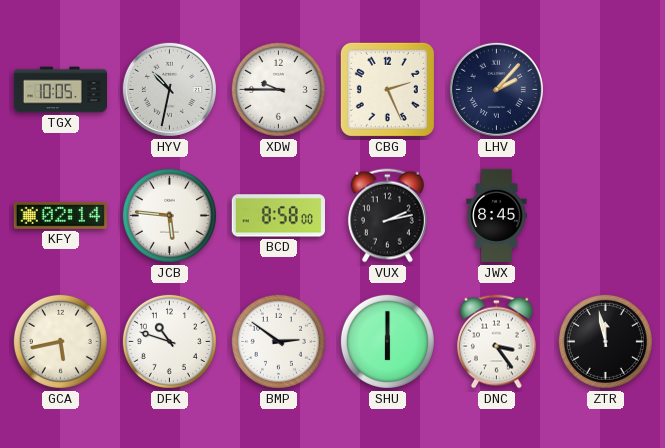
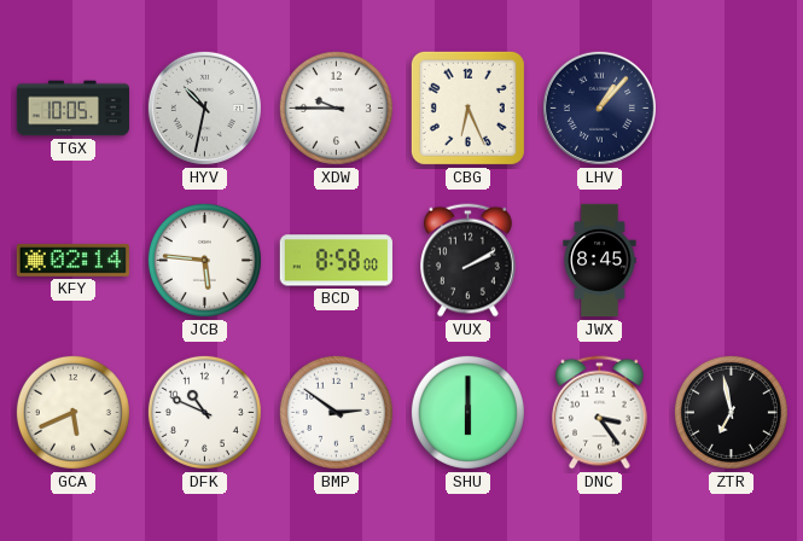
CBG: 2:26 -> 6:26
LHV: 2:07 -> 1:07
VUX: 2:13 -> 2:10
GCA: 5:43 -> 5:41
DFK: 10:48 -> 10:49
ZTR: 11:58 -> 6:58
